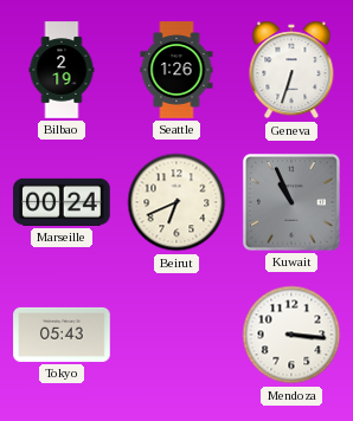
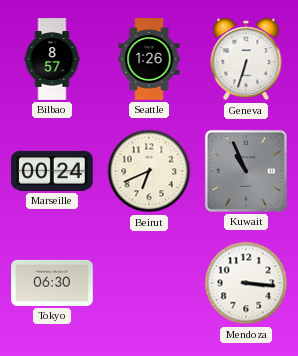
Bilbao: 2:19 -> 8:57
Tokyo: 05:43 -> 06:30
